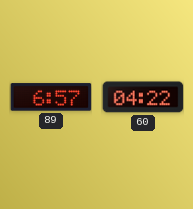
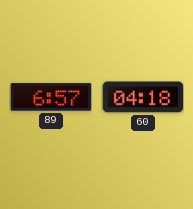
60: 04:22 -> 04:18
